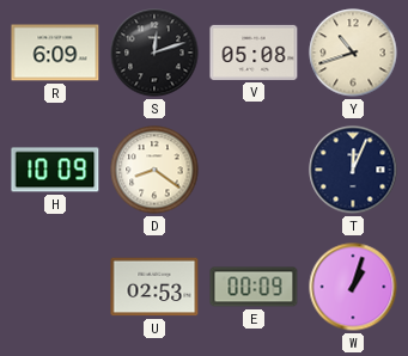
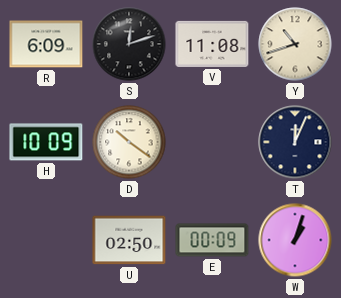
V: 05:08 -> 11:08
D: 8:21 -> 10:21
U: 02:53 -> 02:50
